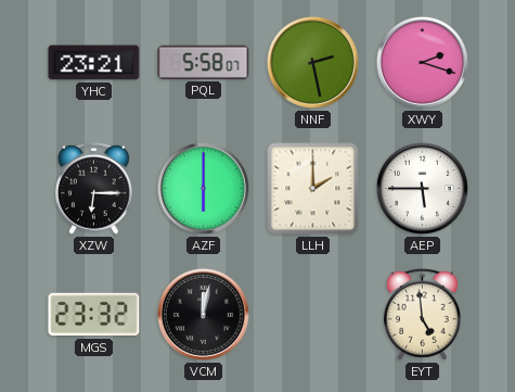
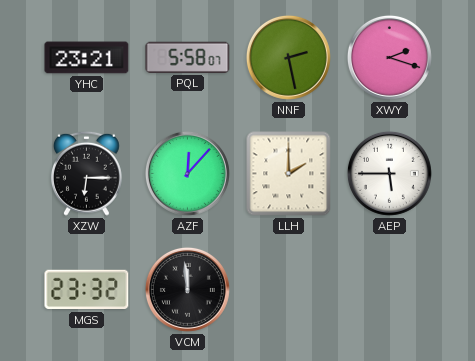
AZF: 6:00 -> 12:07
VCM: 12:02 -> 11:59
EYT: 4:59 -> none
